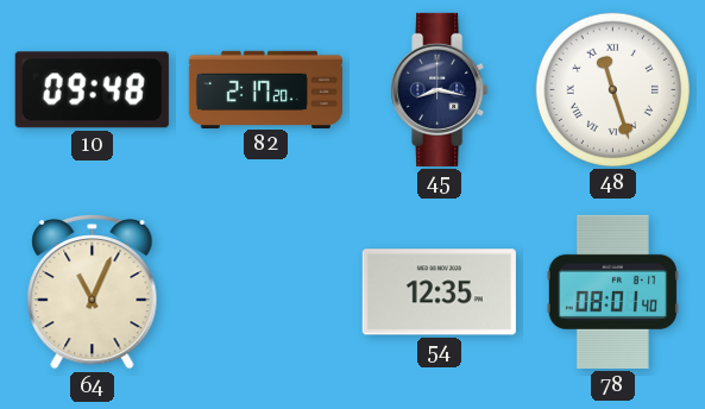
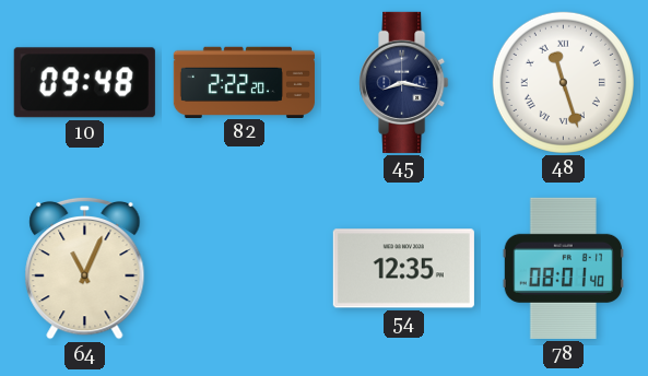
82: 2:17 -> 2:22
